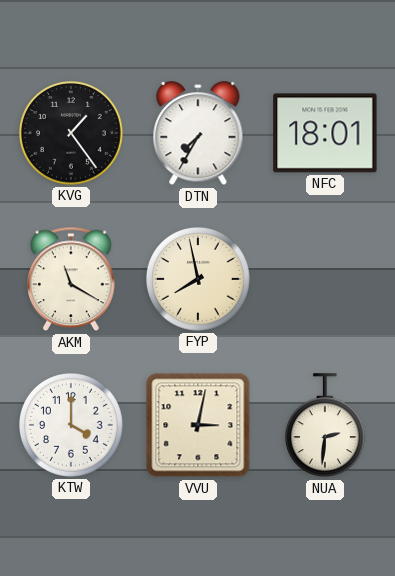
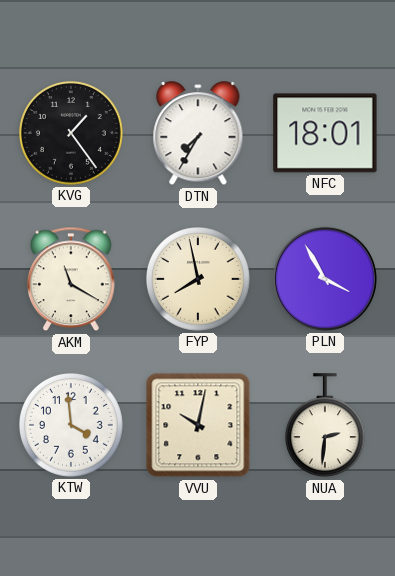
PLN: none -> 3:55
KTW: 4:00 -> 3:59
VVU: 3:02 -> 10:02
